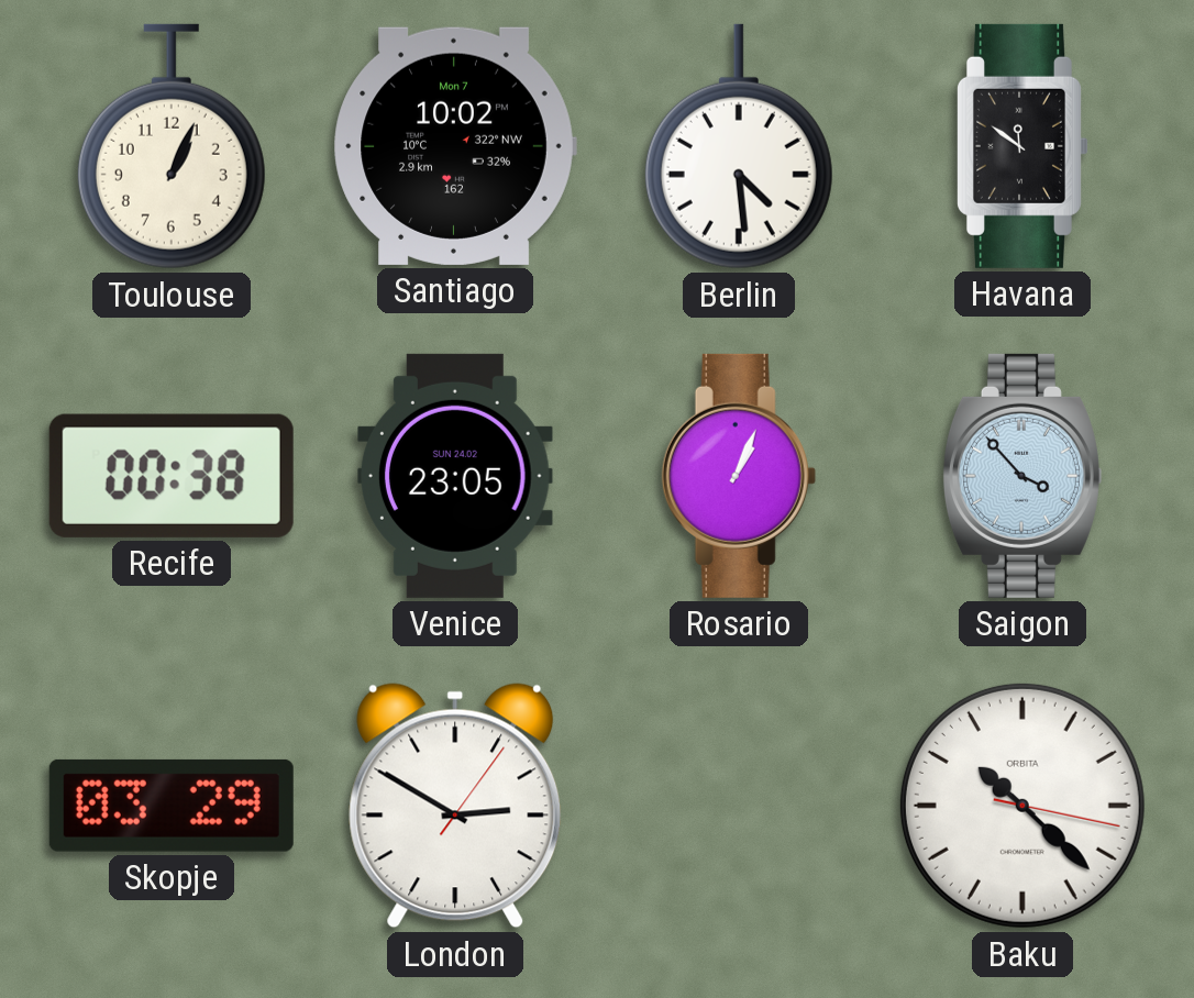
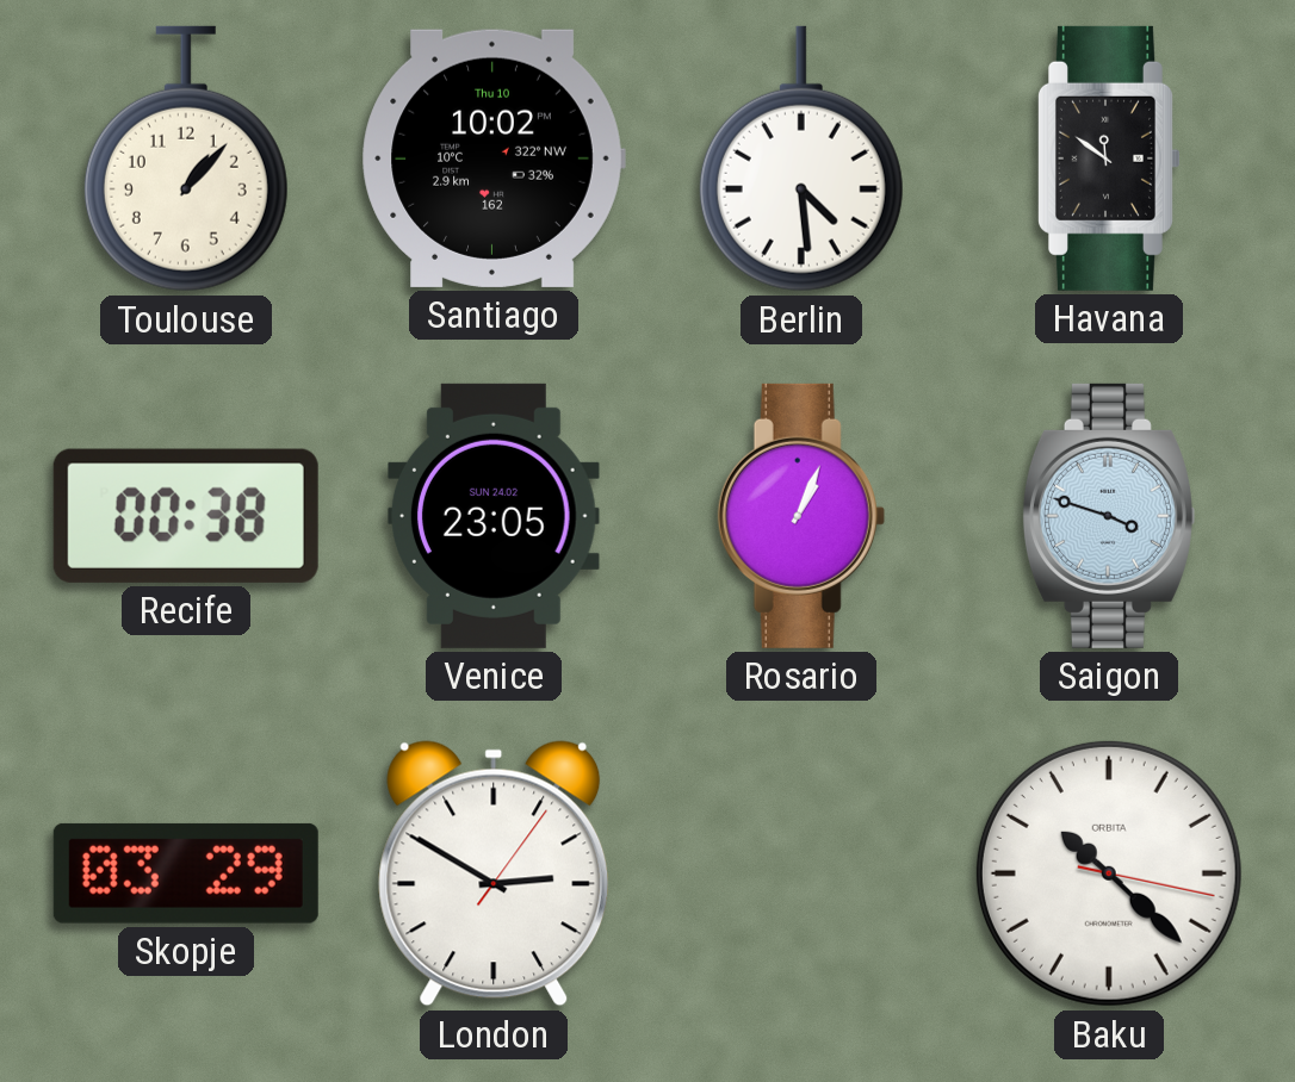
Toulouse: 1:04 -> 1:07
Santiago date: Mon 7 -> Thu 10
Saigon: 3:53 -> 3:48
